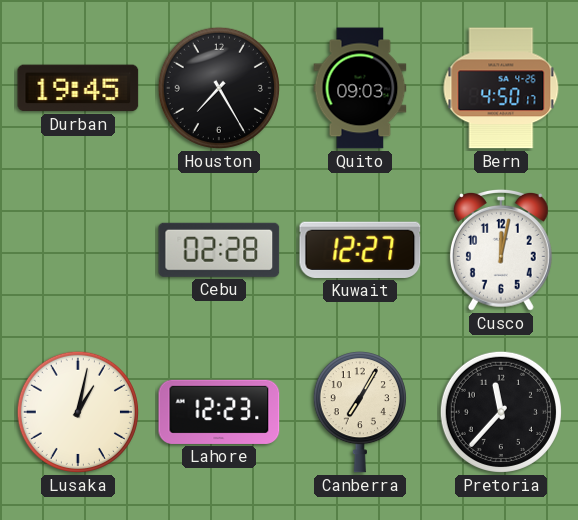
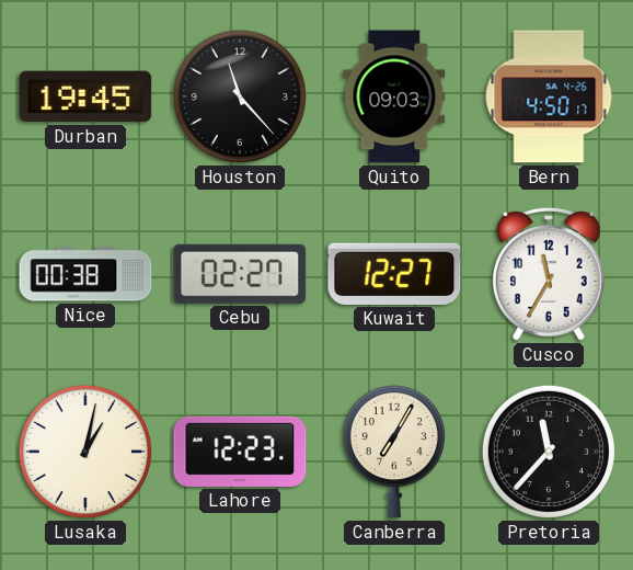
Houston: 7:25 -> 11:23
Nice: none -> 00:38
Cebu: 02:28 -> 02:27
Cusco: 12:02 -> 11:35
